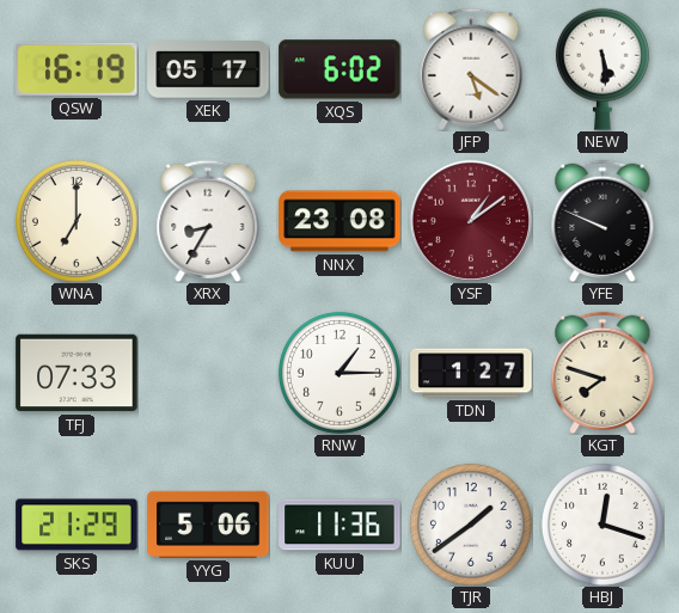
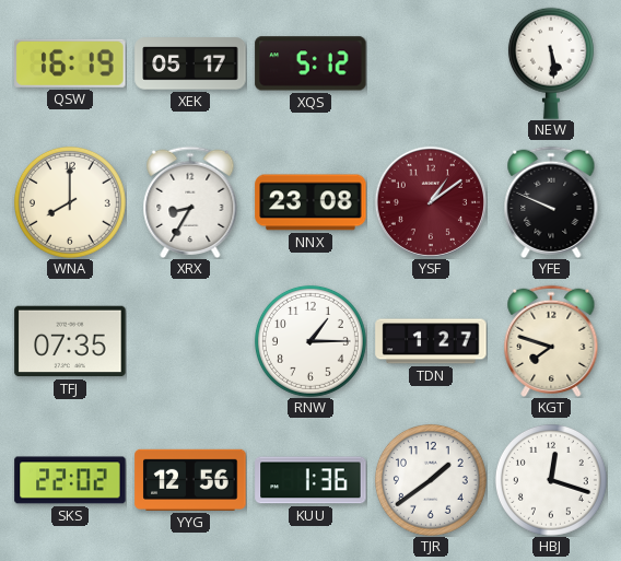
XQS: 6:02 -> 5:12
JFP: 5:21 -> none
WNA: 7:00 -> 8:00
TFJ: 07:33 -> 07:35
SKS: 21:29 -> 22:02
YYG: 5:06 -> 12:56
KUU: 11:36 -> 1:36
